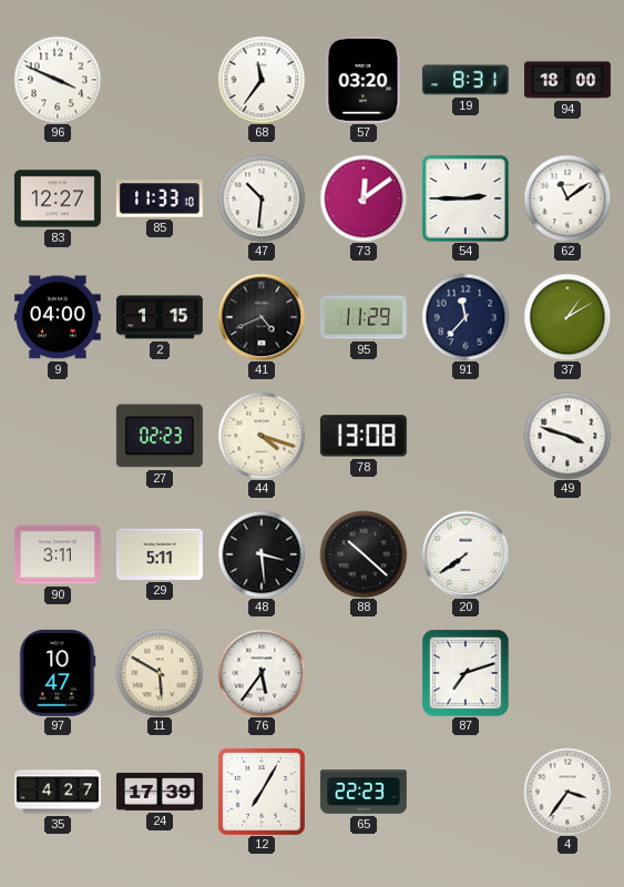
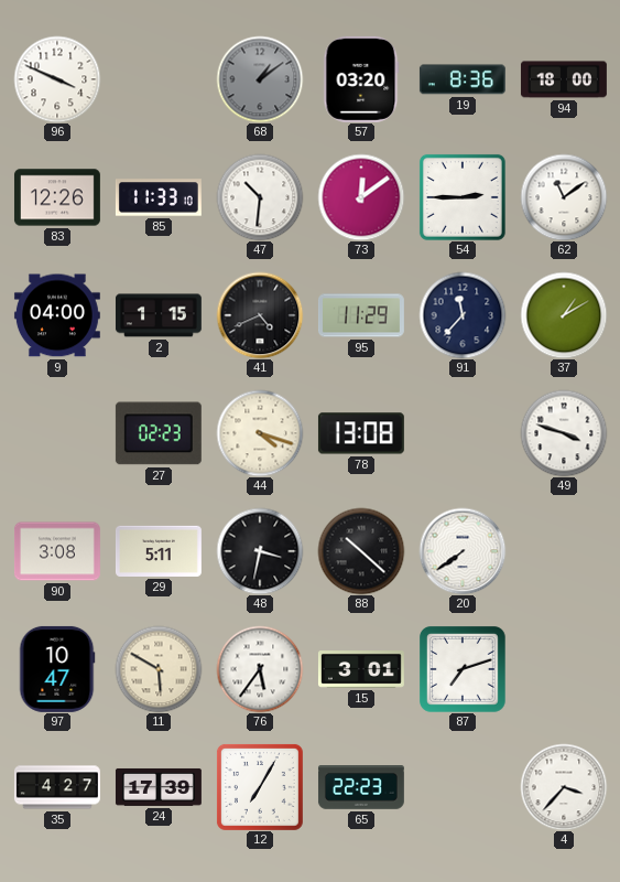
68: 11:36 -> 1:09
68 dial: white -> grey
19: 8:31 -> 8:36
83: 12:27 -> 12:26
90: 3:11 -> 3:08
48: 3:29 -> 3:32
15: none -> 3:01
4: 3:36 -> 3:37
